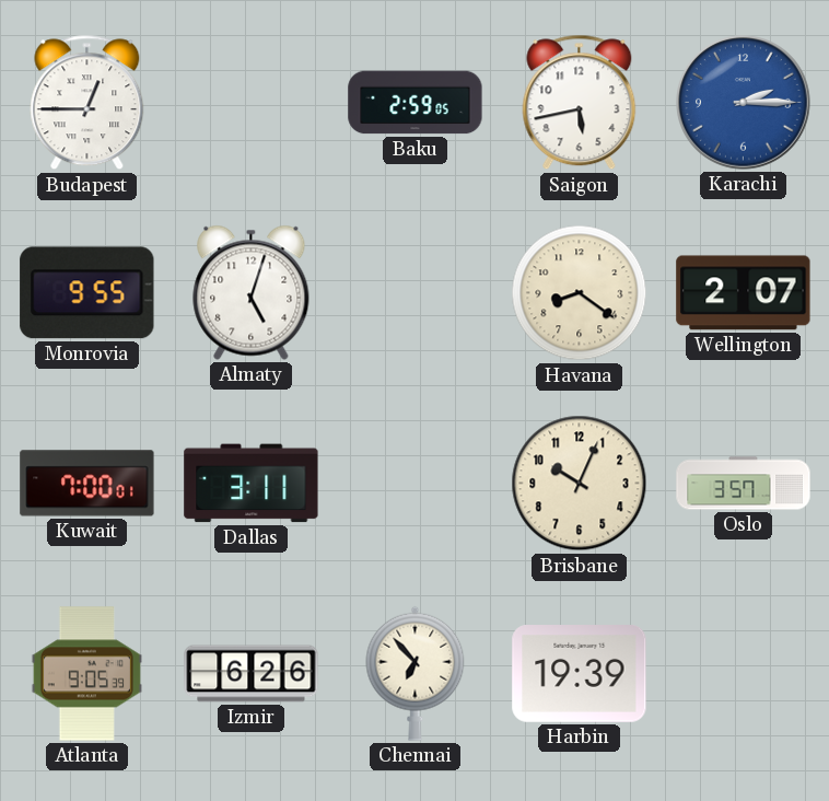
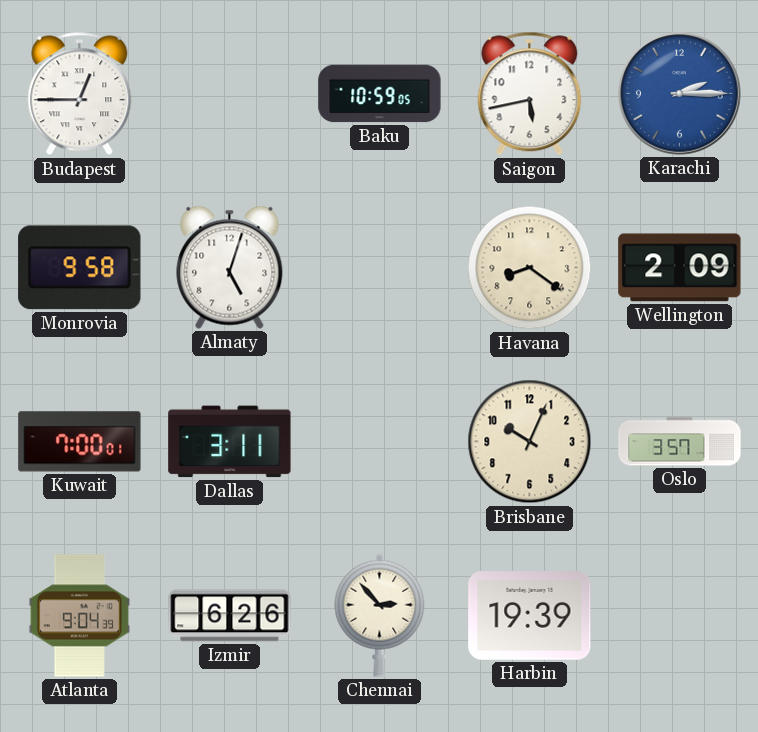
Baku: 2:59 -> 10:59
Monrovia: 9:55 -> 9:58
Wellington: 2:07 -> 2:09
Atlanta: 9:05 -> 9:04
Chennai: 6:53 -> 2:53
